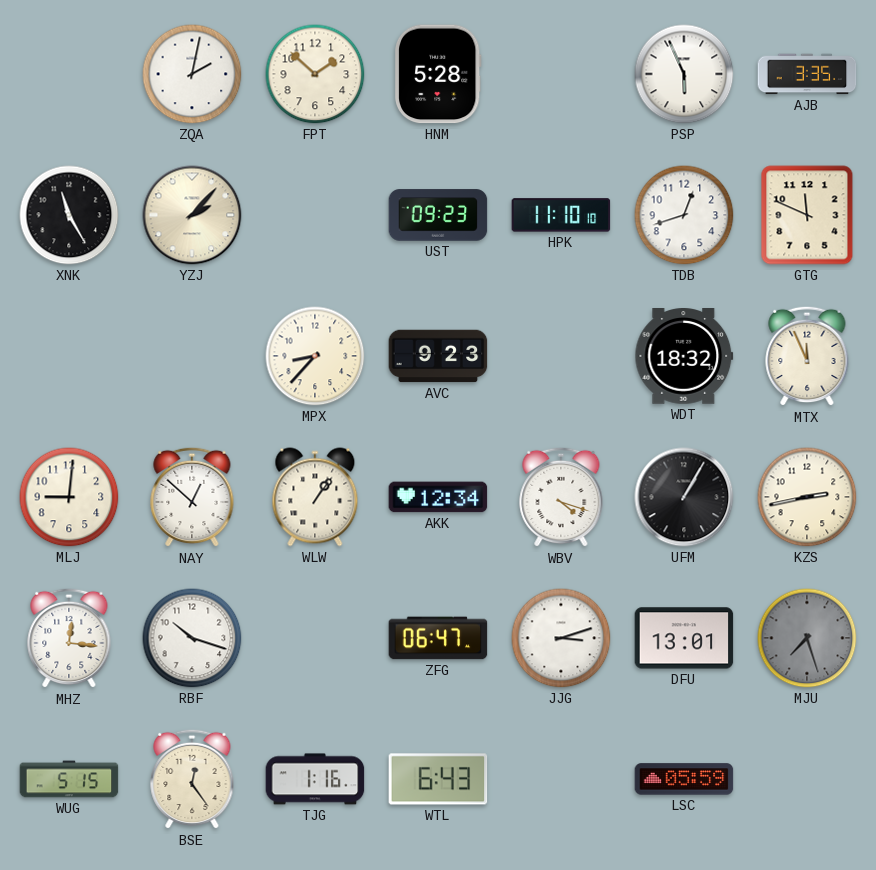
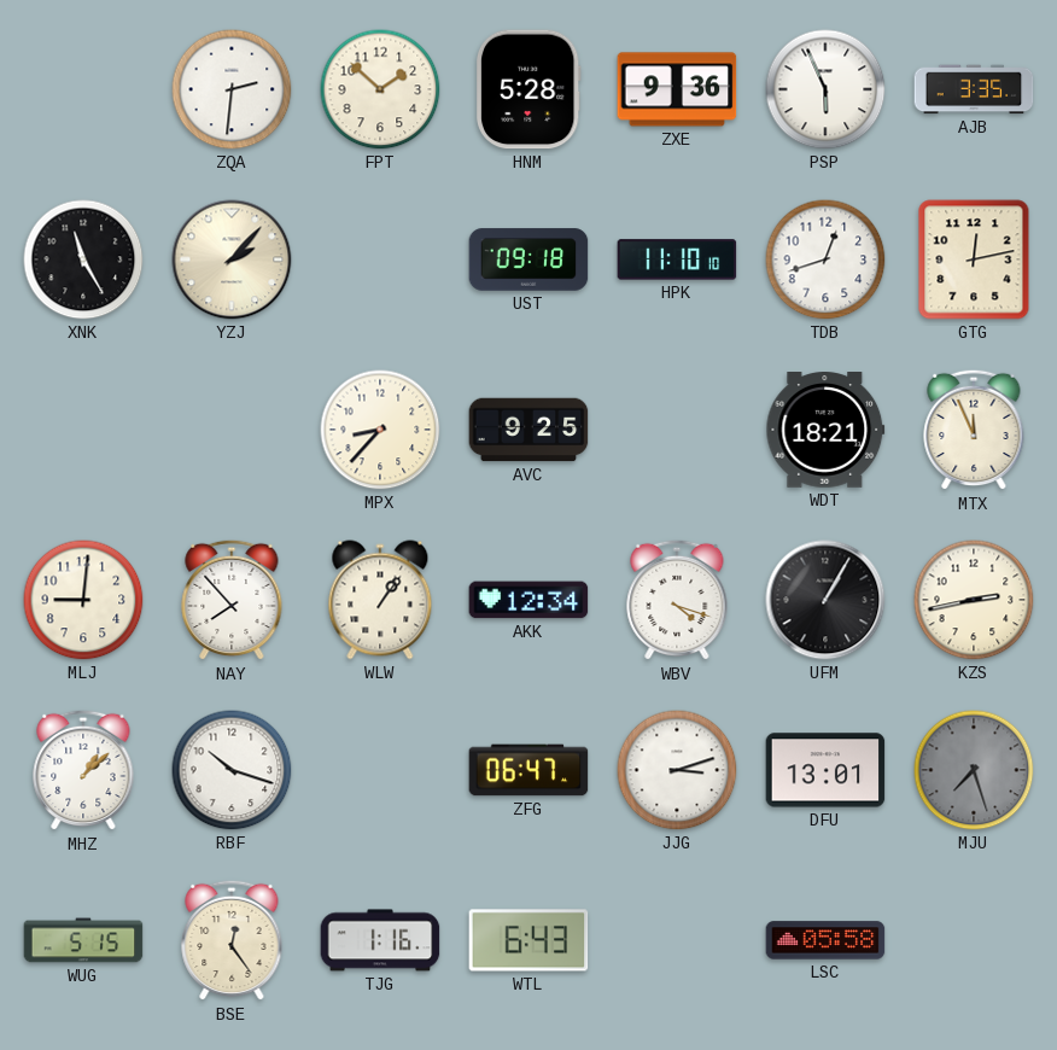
ZQA: 2:02 -> 2:31
ZXE: none -> 9:36
UST: 09:23 -> 09:18
GTG: 11:49 -> 12:13
AVC: 9:23 -> 9:25
WDT: 18:32 -> 18:21
NAY: 12:52 -> 7:53
MHZ: 12:16 -> 1:08
LSC: 05:59 -> 05:58
